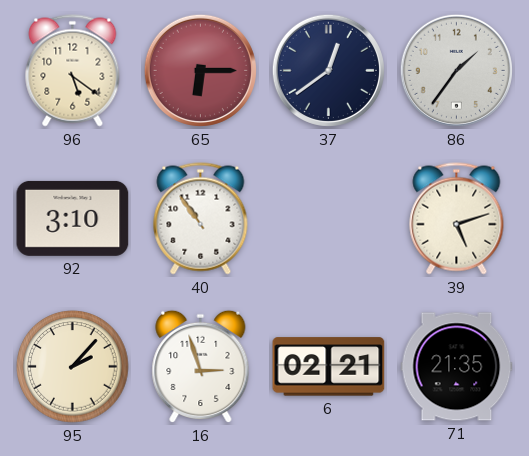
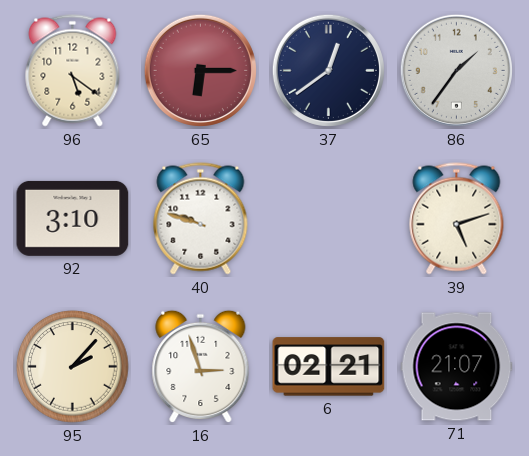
40: 10:54 -> 9:48
71: 21:35 -> 21:07
